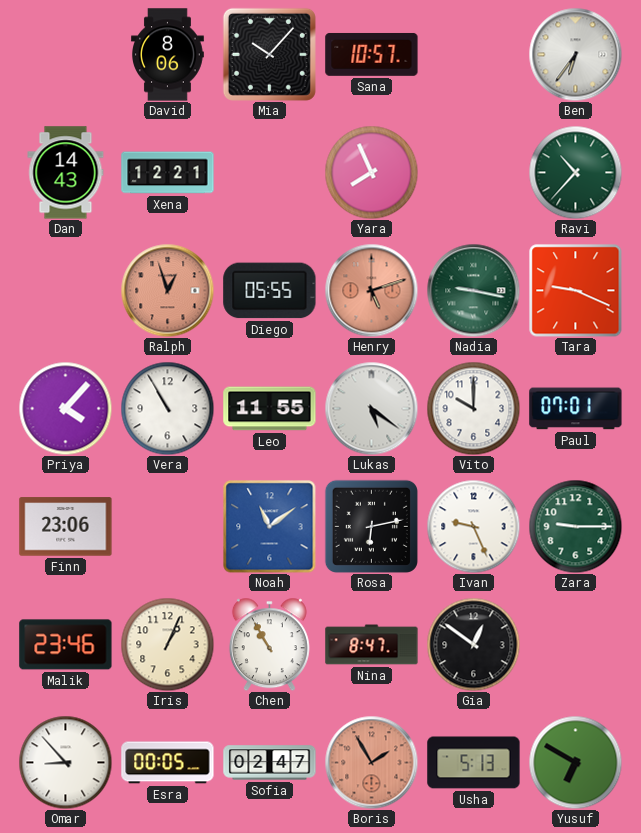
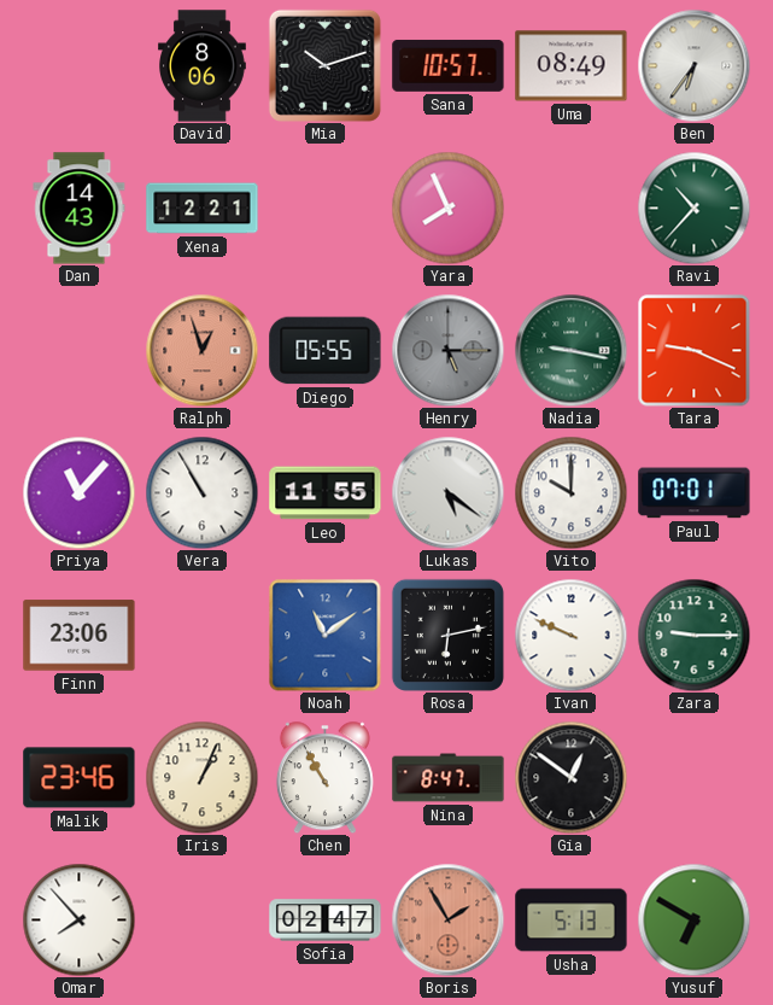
Mia: 10:07 -> 10:12
Uma: none -> 08:49
Henry: 5:12 -> 5:15
Henry dial: salmon -> grey
Priya: 4:07 -> 11:07
Ivan: 9:26 -> 9:49
Omar: 8:53 -> 7:53
Esra: 00:05 -> none
